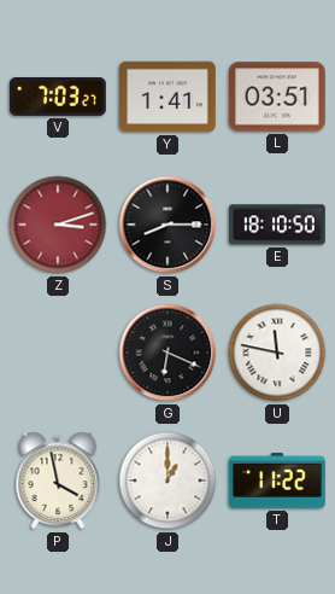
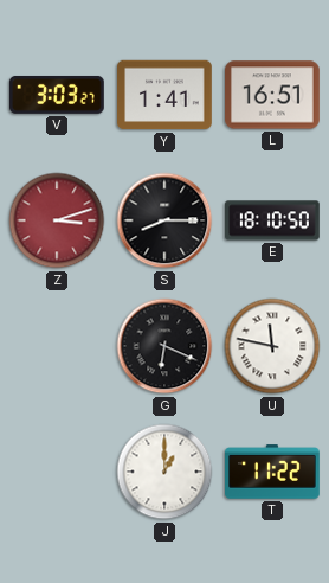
V: 7:03 -> 3:03
L: 03:51 -> 16:51
P: 3:58 -> none
